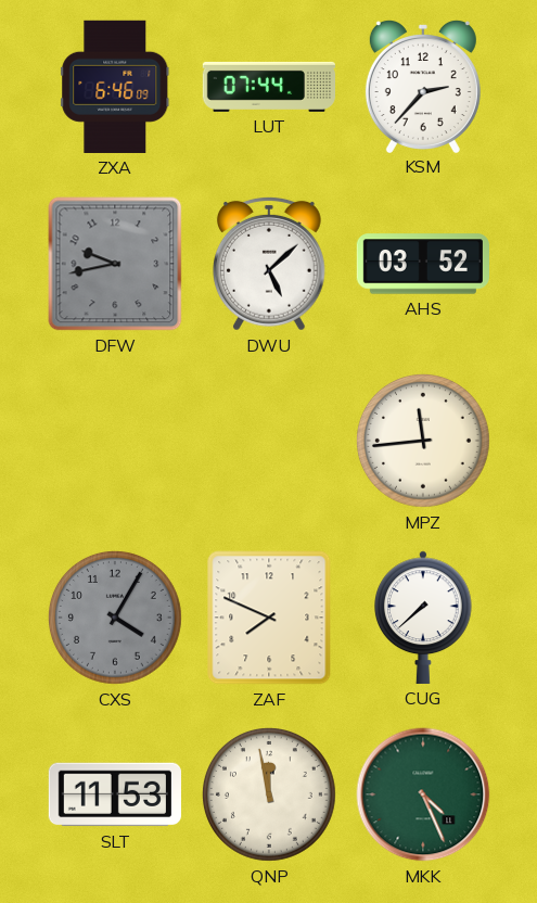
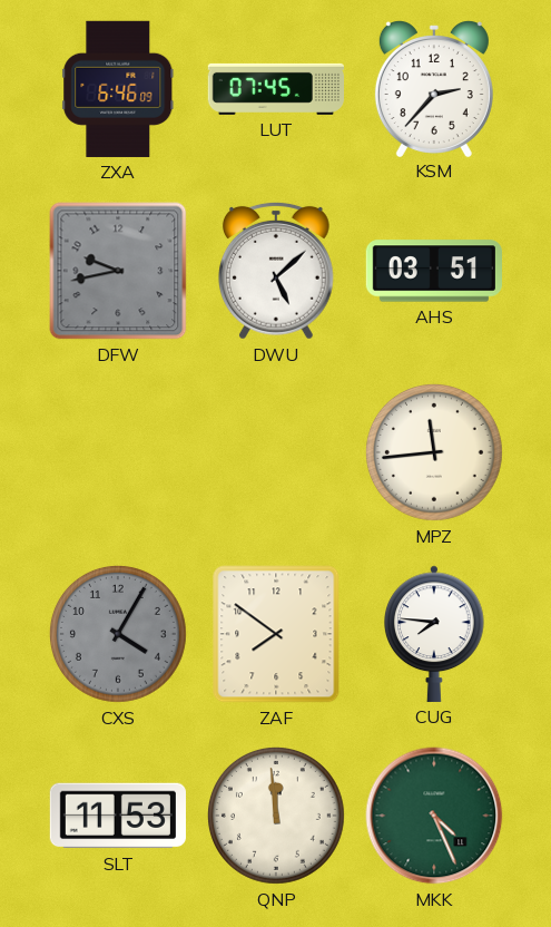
LUT: 07:44 -> 07:45
AHS: 03:52 -> 03:51
ZAF: 7:49 -> 7:51
CUG: 7:38 -> 7:46
QNP: 11:58 -> 11:59
